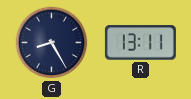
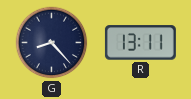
G: 8:25 -> 8:23
